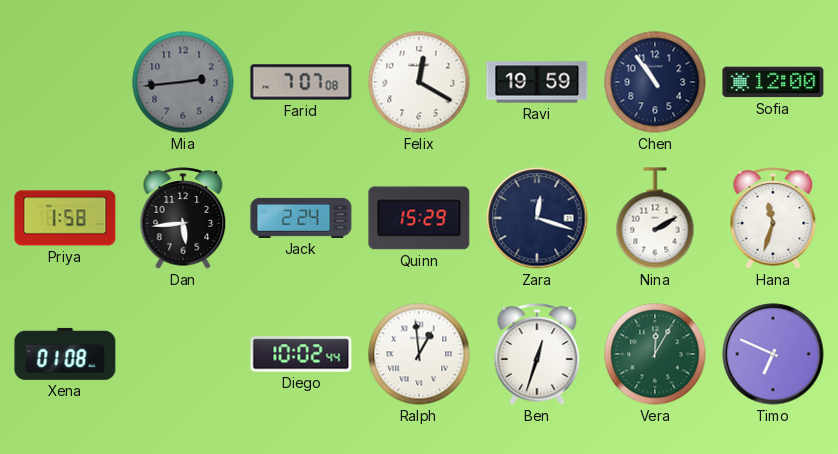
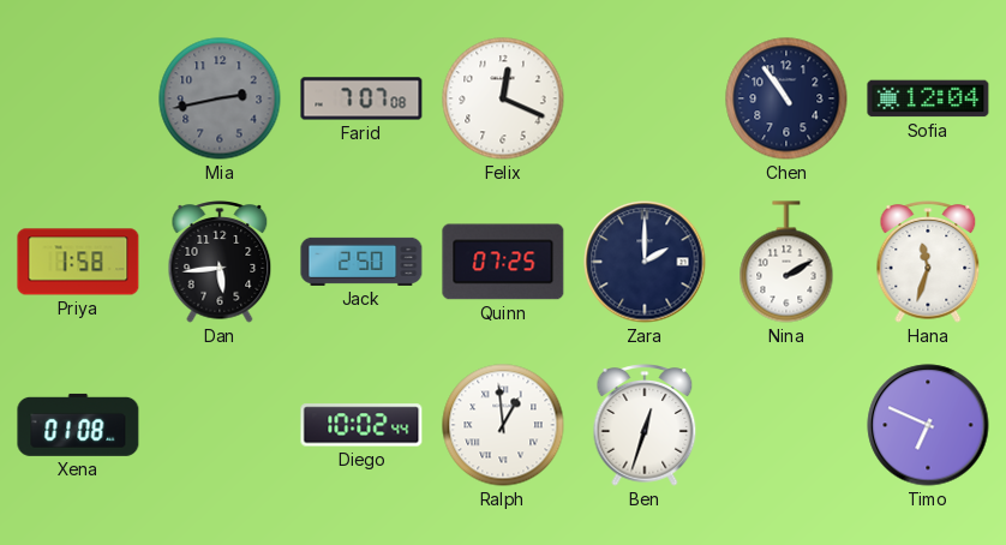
Mia: 2:44 -> 2:43
Felix: 12:20 -> 12:19
Ravi: 19:59 -> none
Sofia: 12:00 -> 12:04
Jack: 2:24 -> 2:50
Quinn: 15:29 -> 07:25
Zara: 12:18 -> 2:00
Vera: 12:05 -> none
